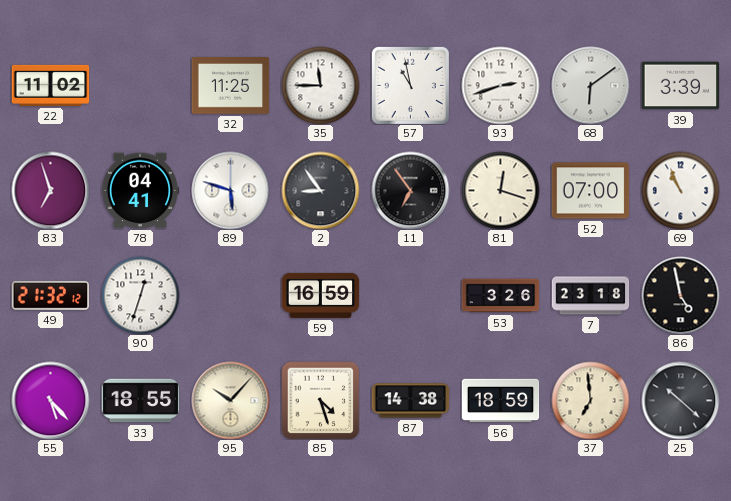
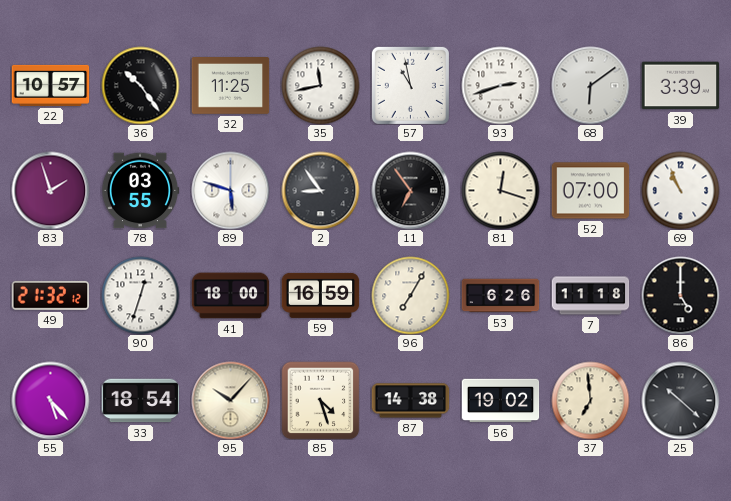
22: 11:02 -> 10:57
36: none -> 10:24
35: 11:45 -> 11:43
83: 6:57 -> 1:57
78: 04:41 -> 03:55
41: none -> 18:00
96: none -> 7:05
53: 3:26 -> 6:26
7: 23:18 -> 11:18
86: 4:58 -> 5:00
33: 18:55 -> 18:54
56: 18:59 -> 19:02
